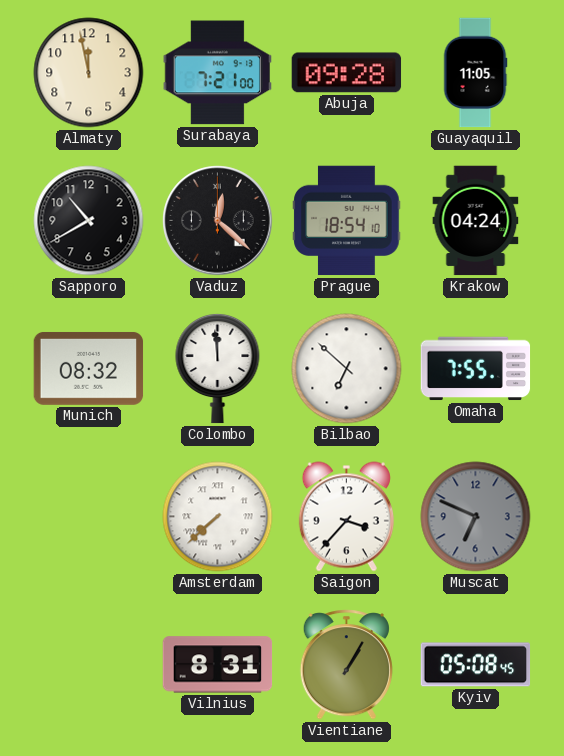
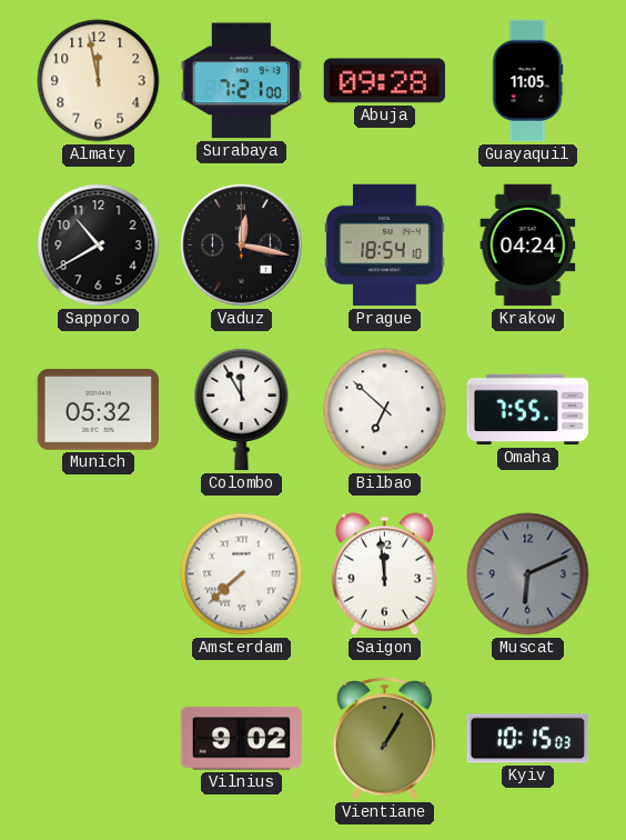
Vaduz: 12:22 -> 12:17
Munich: 08:32 -> 05:32
Colombo: 11:59 -> 11:55
Saigon: 3:37 -> 11:59
Muscat: 6:49 -> 6:11
Vilnius: 8:31 -> 9:02
Kyiv: 05:08 -> 10:15
